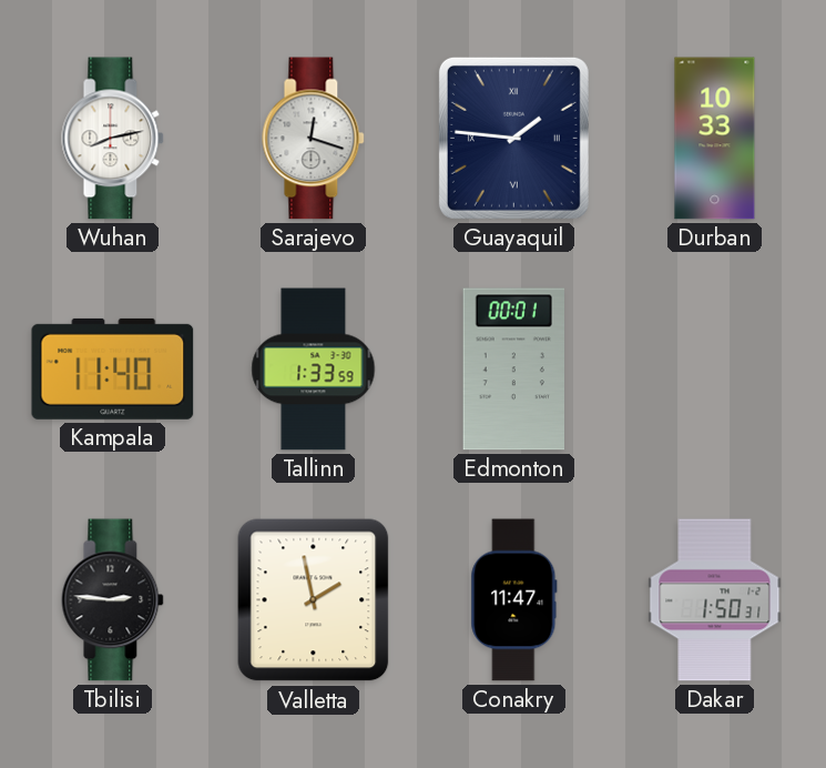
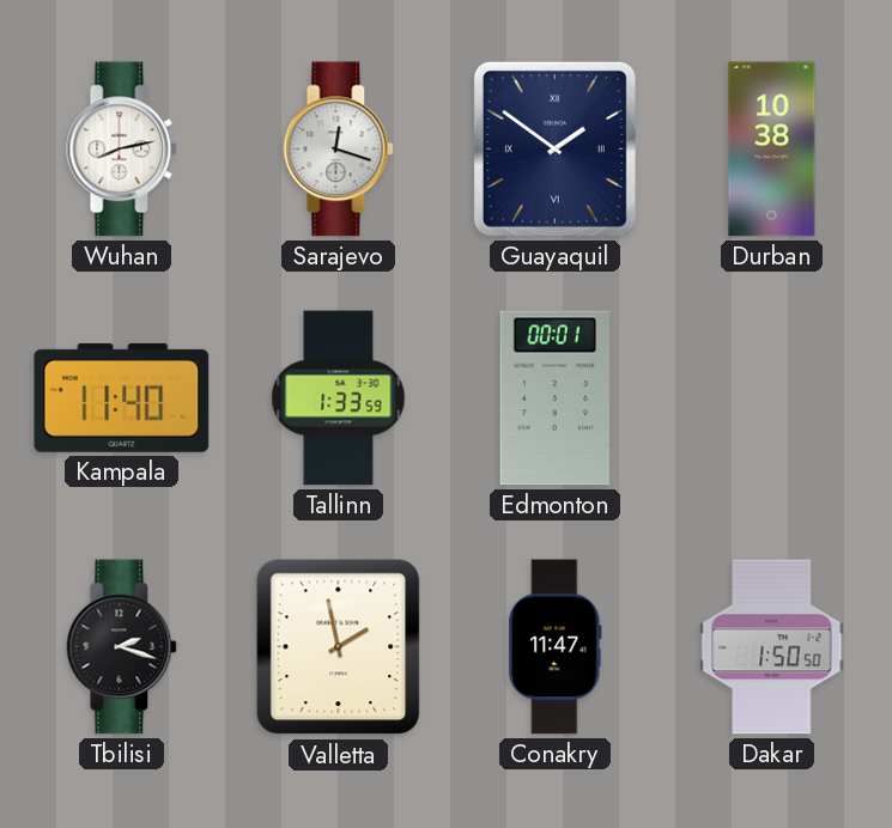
Guayaquil: 1:46 -> 1:51
Durban: 10:33 -> 10:38
Tbilisi: 2:46 -> 2:18
Dakar: 1:50:31 -> 1:50:50
